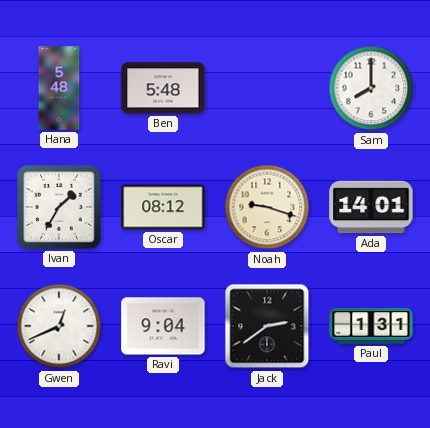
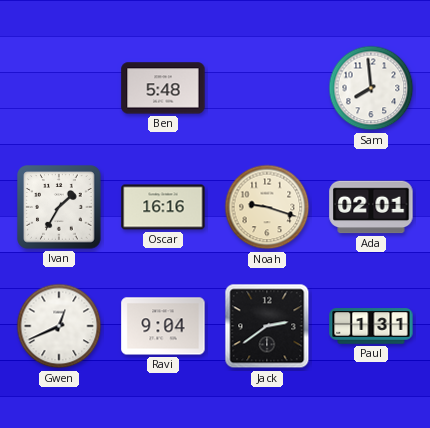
Hana: 5:48 -> none
Sam: 8:00 -> 7:59
Oscar: 08:12 -> 16:16
Ada: 14:01 -> 02:01
